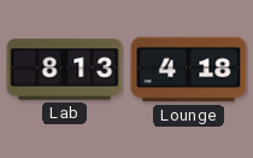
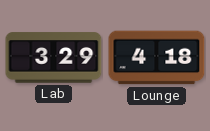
Lab: 8:13 -> 3:29
